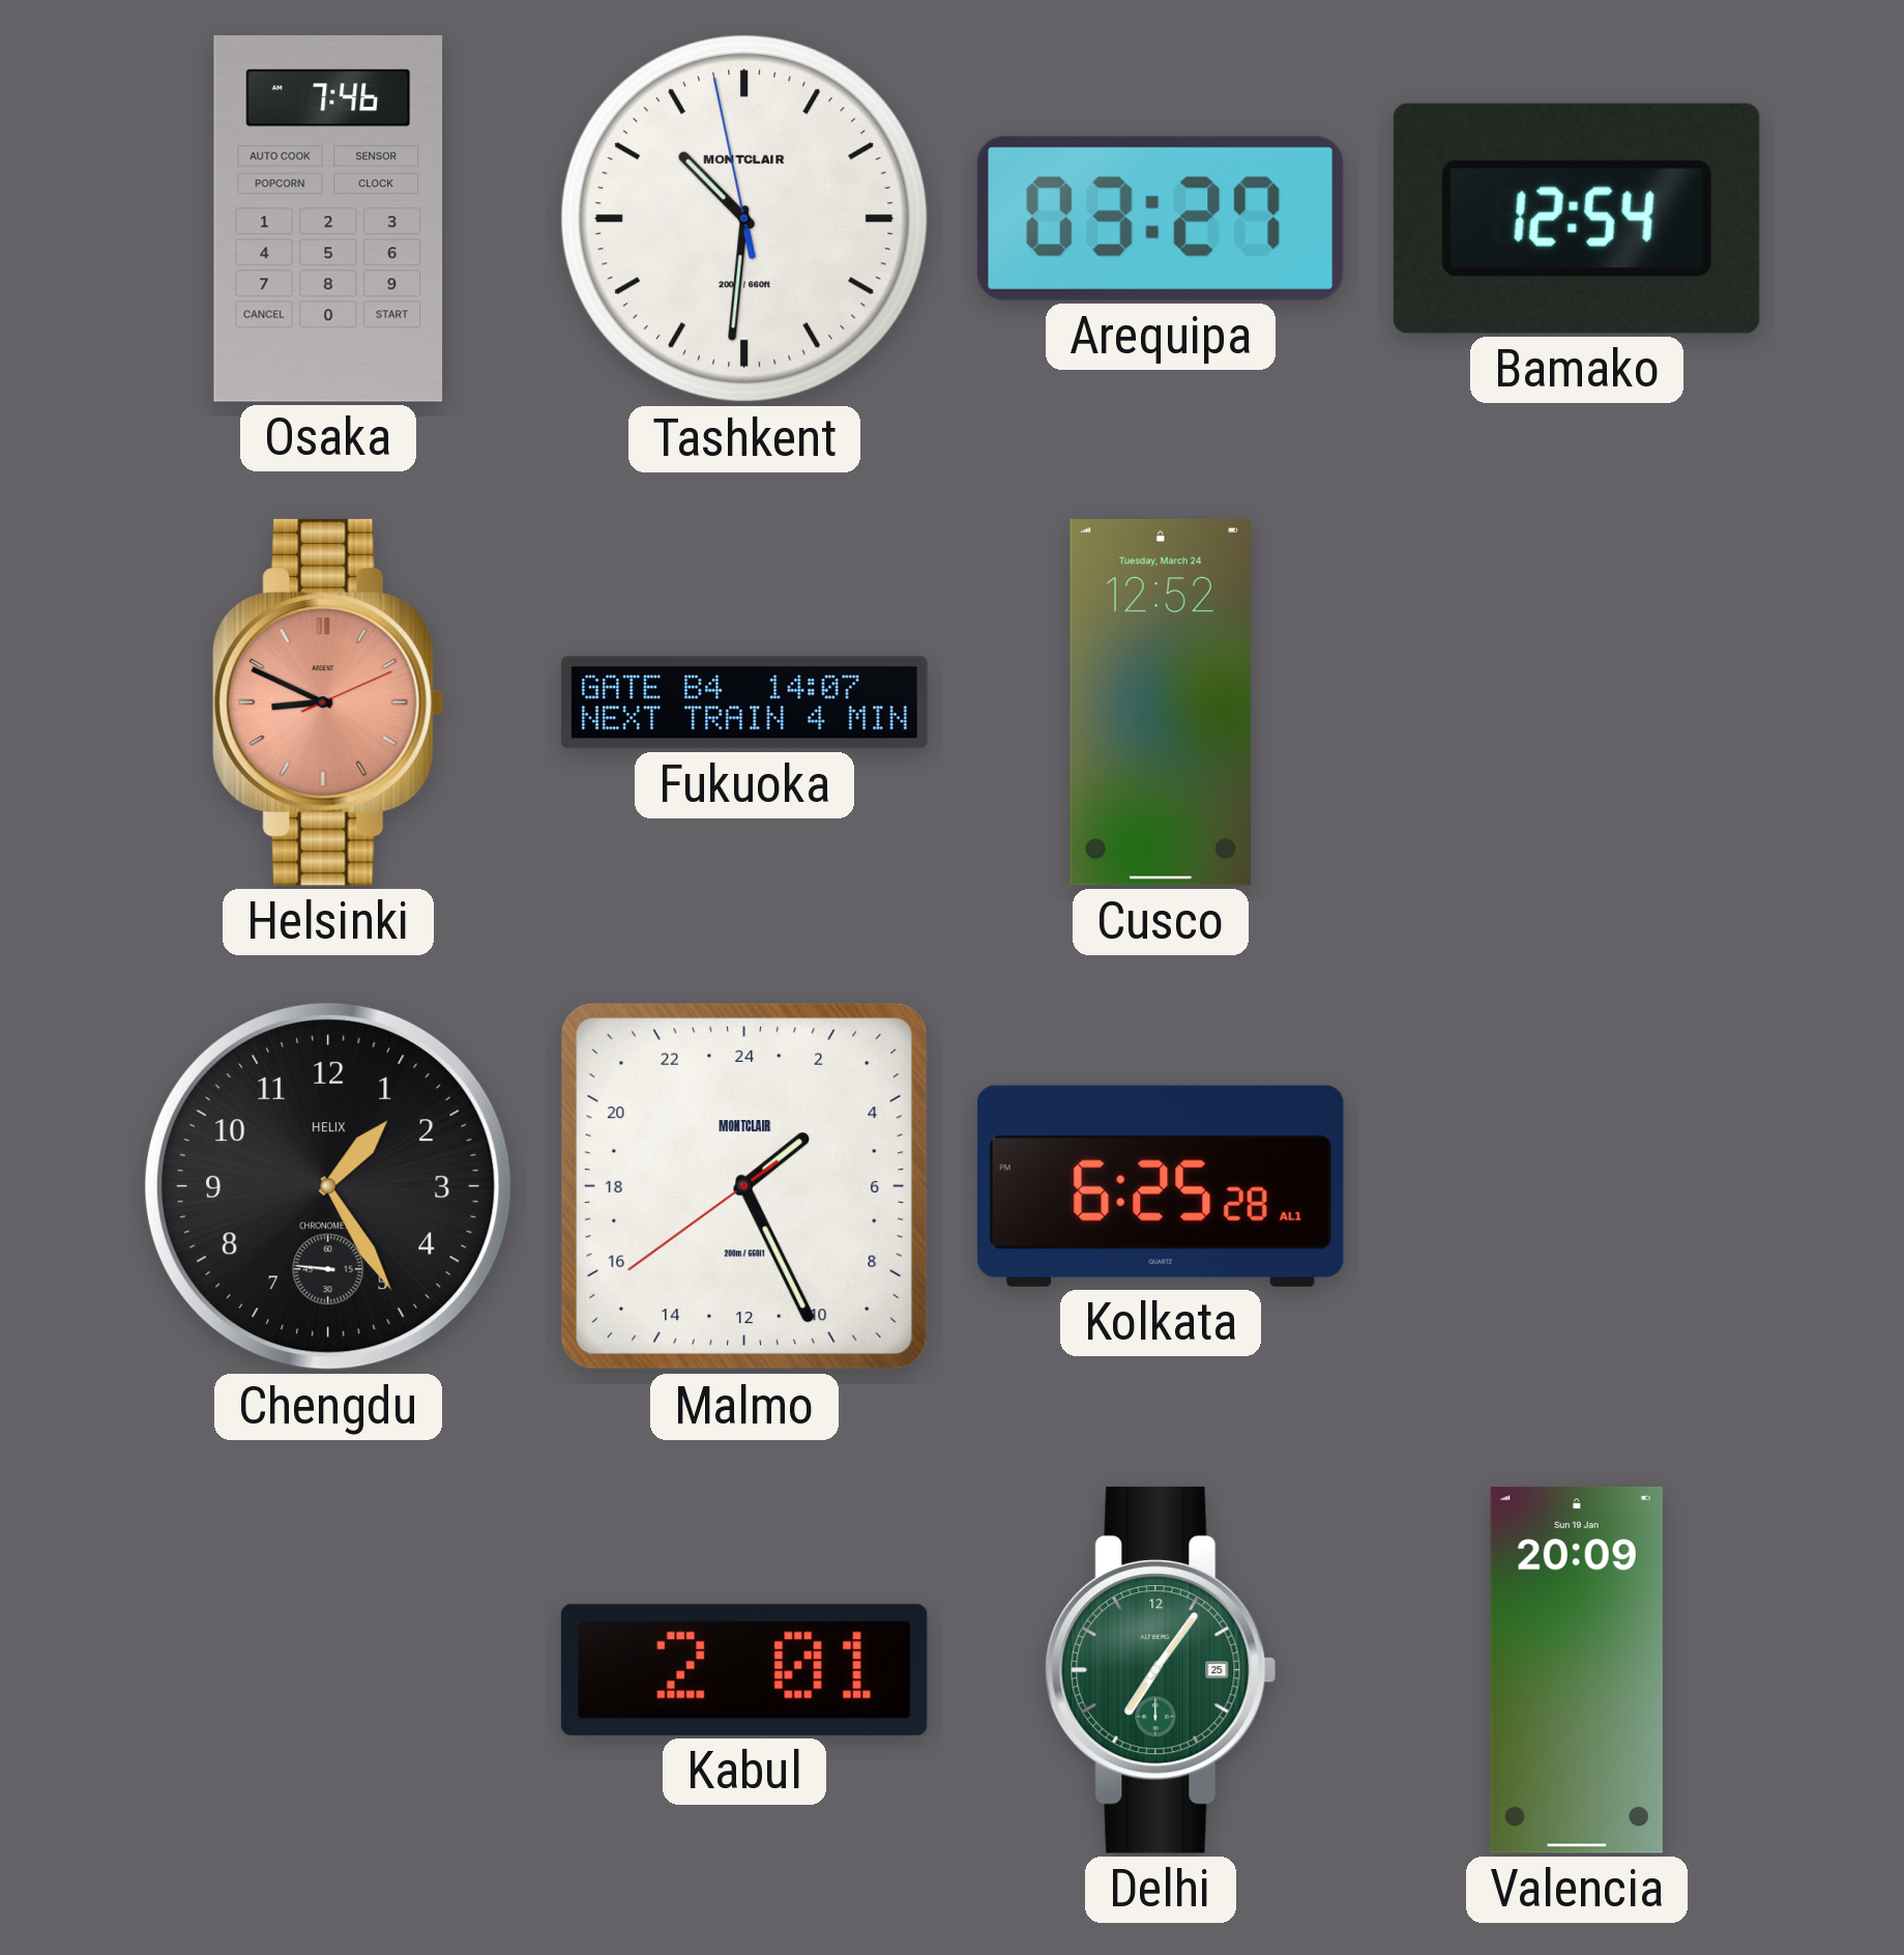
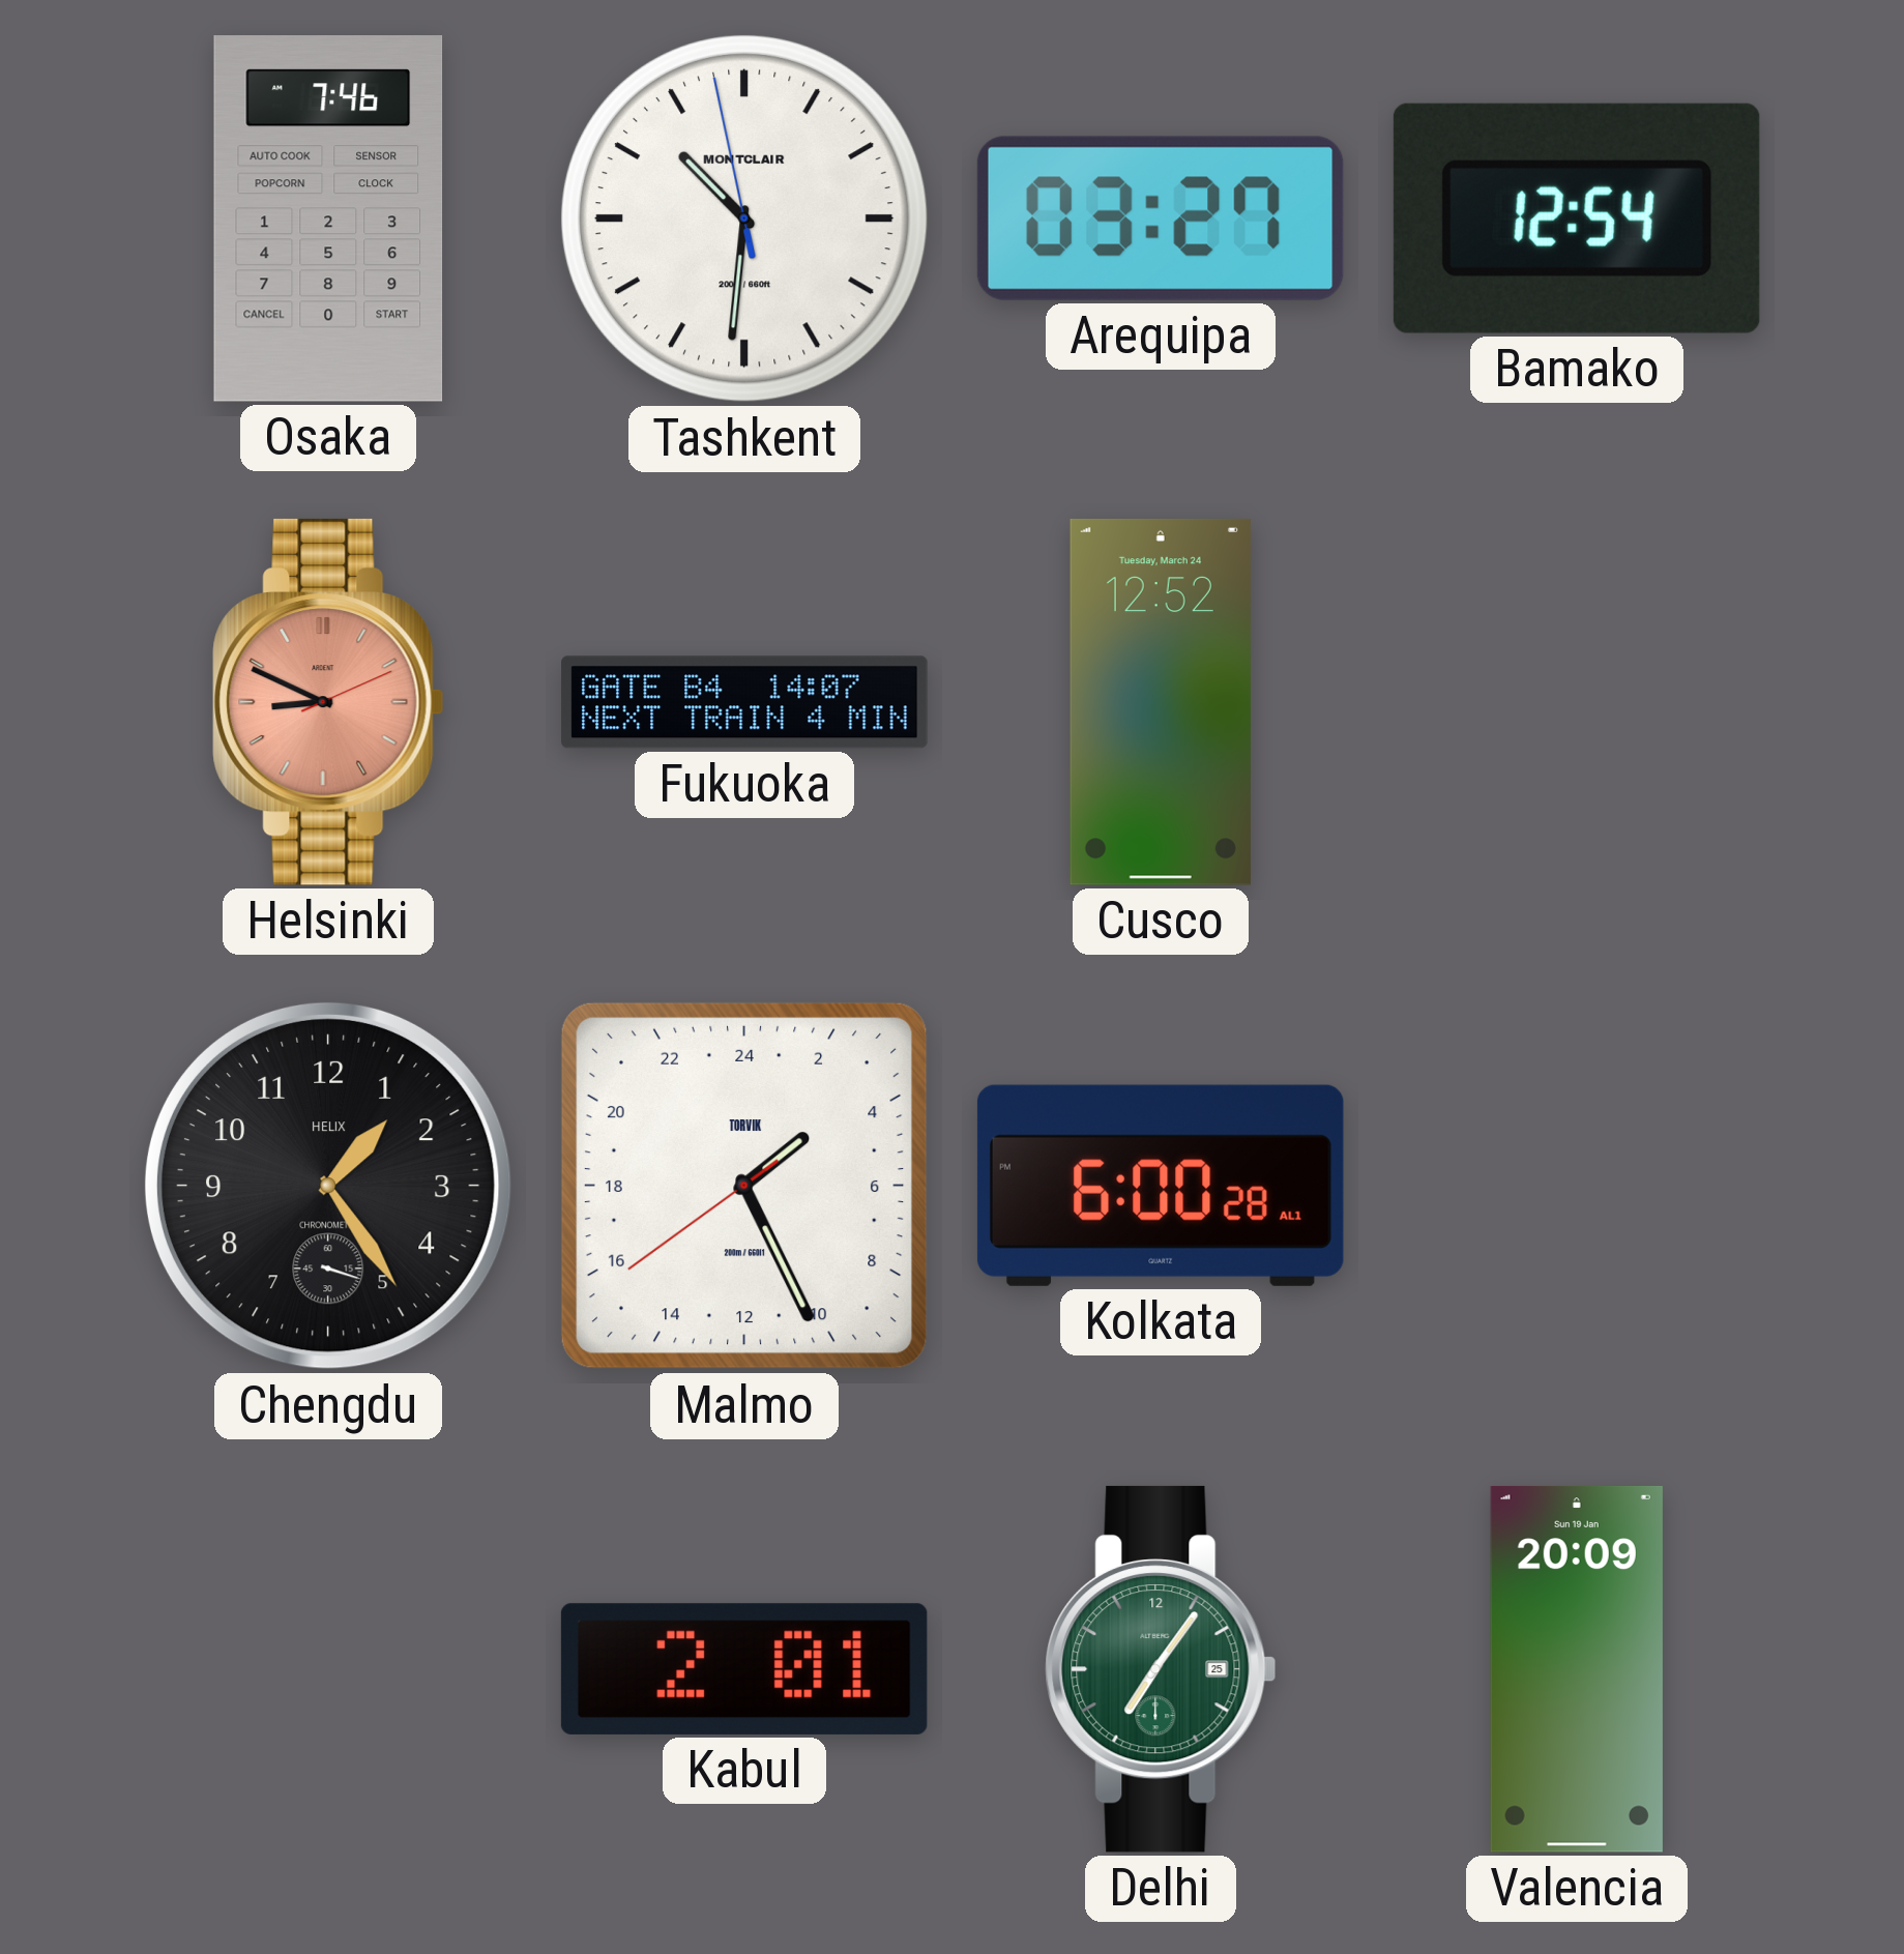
Chengdu: 1:24:46 -> 1:24:18
Malmo brand: MONTCLAIR -> TORVIK
Kolkata: 6:25 -> 6:00
